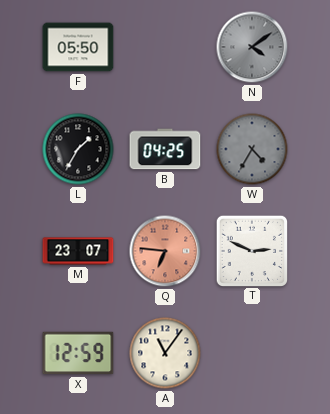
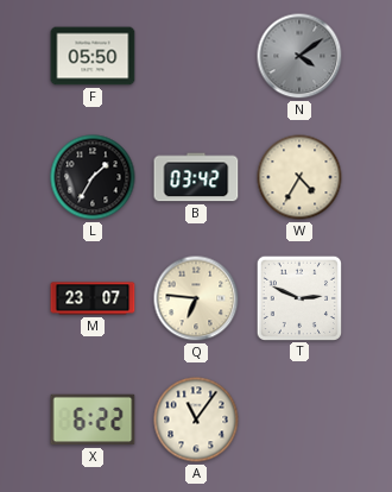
B: 04:25 -> 03:42
W dial: grey -> cream
Q dial: salmon -> cream
X: 12:59 -> 6:22
